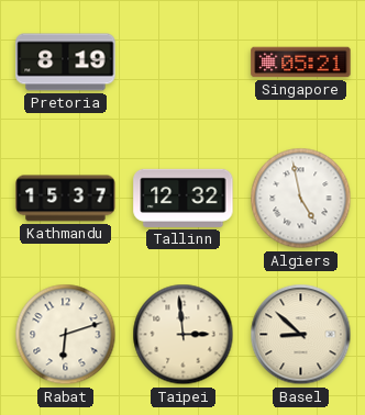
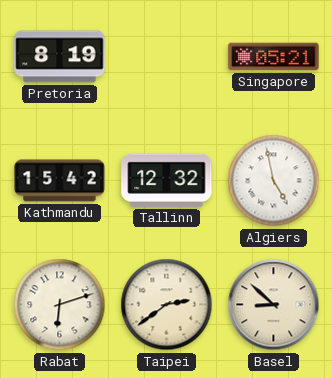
Kathmandu: 15:37 -> 15:42
Taipei: 2:59 -> 2:39
